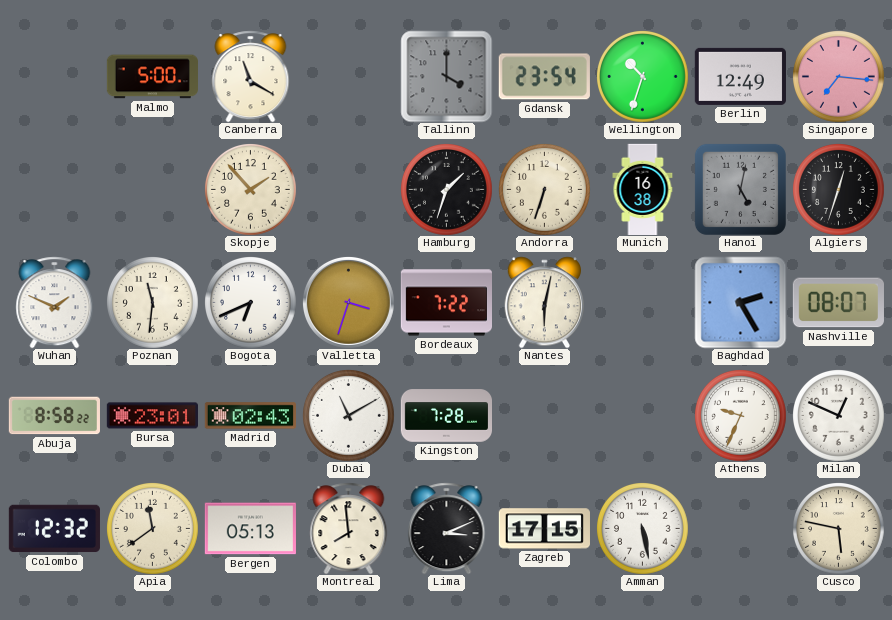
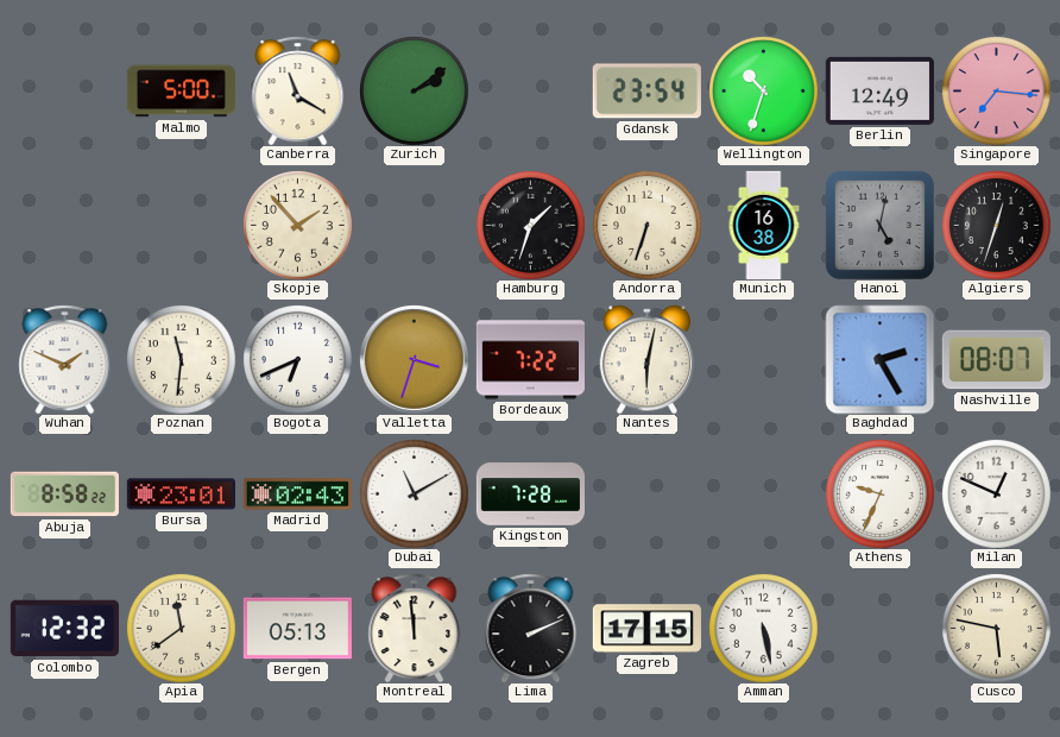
Zurich: none -> 2:09
Tallinn: 4:00 -> none
Montreal: 7:59 -> 11:59
Lima: 3:11 -> 2:11
